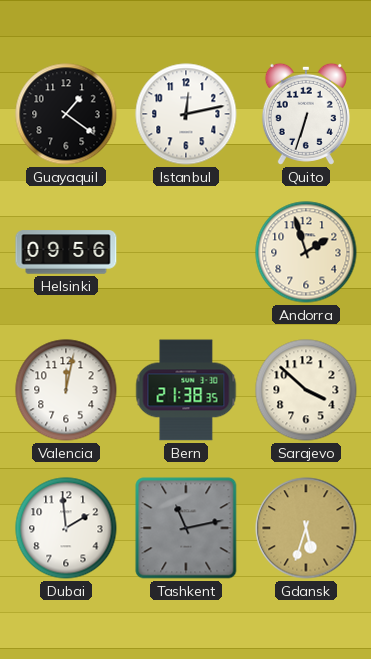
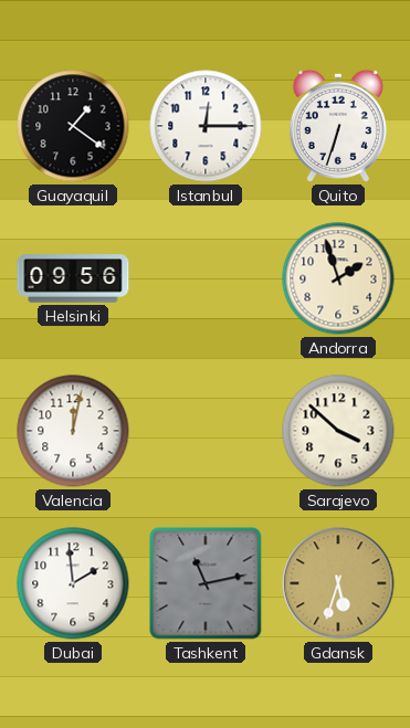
Istanbul: 12:13 -> 12:15
Bern: 21:38 -> none
